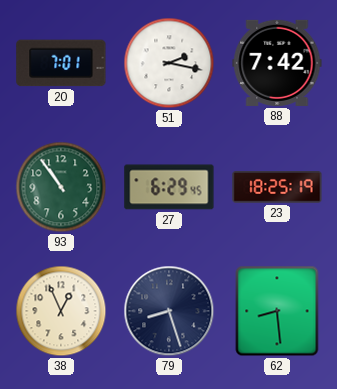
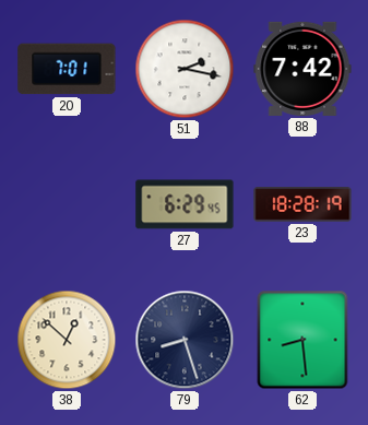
93: 10:54 -> none
23: 18:25 -> 18:28
38: 12:56 -> 12:52
